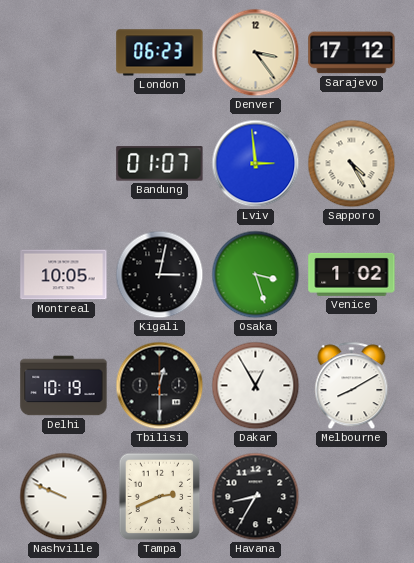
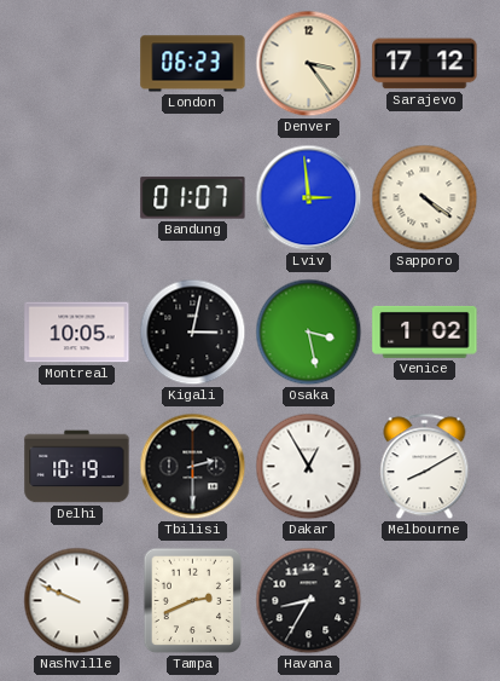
Sapporo: 4:25 -> 4:21
Osaka: 3:27 -> 3:28
Tbilisi: 12:30 -> 2:30
